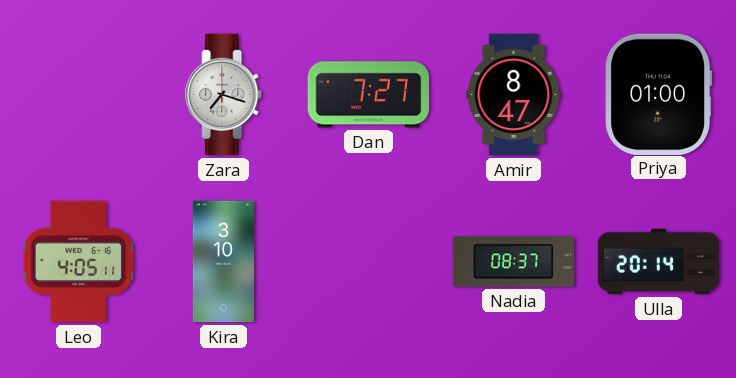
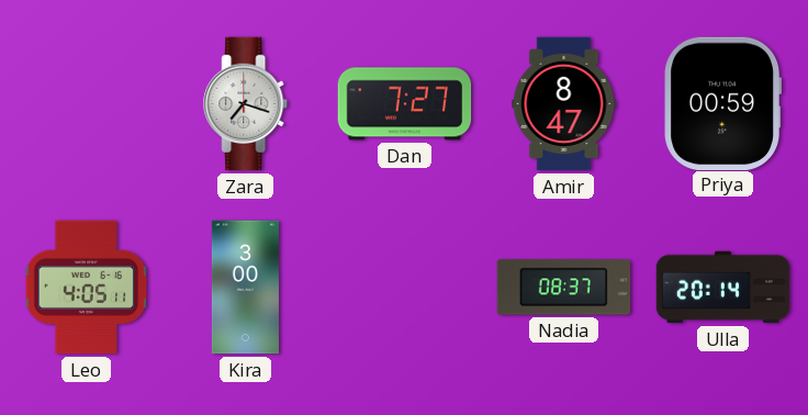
Priya: 01:00 -> 00:59
Kira: 3:10 -> 3:00
